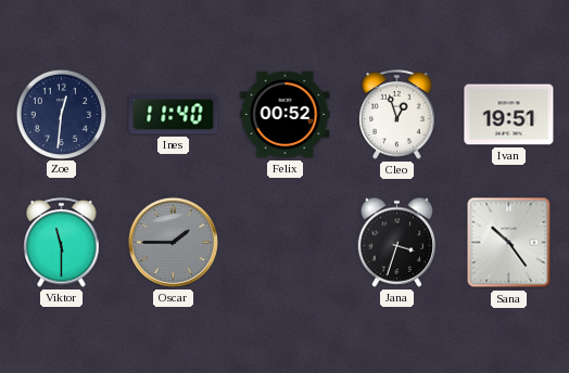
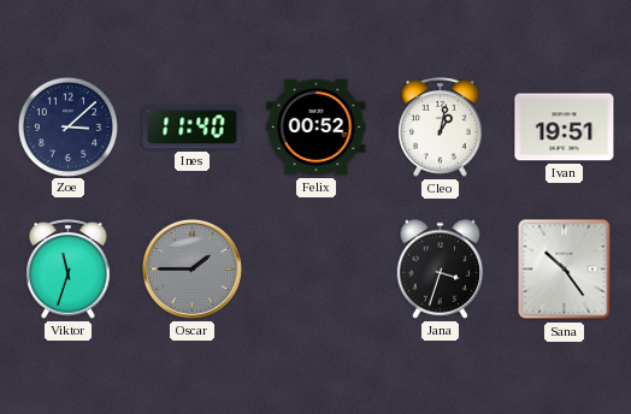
Zoe: 12:31 -> 3:08
Cleo: 12:57 -> 1:02
Viktor: 11:30 -> 11:33
